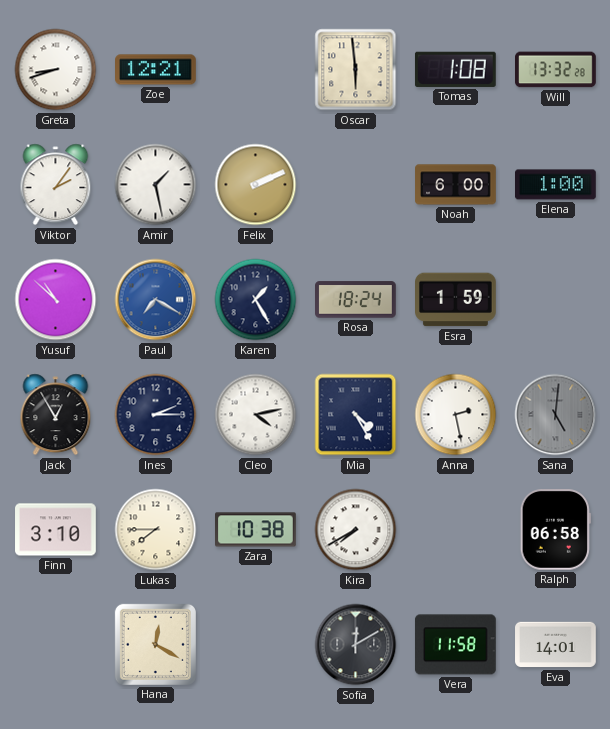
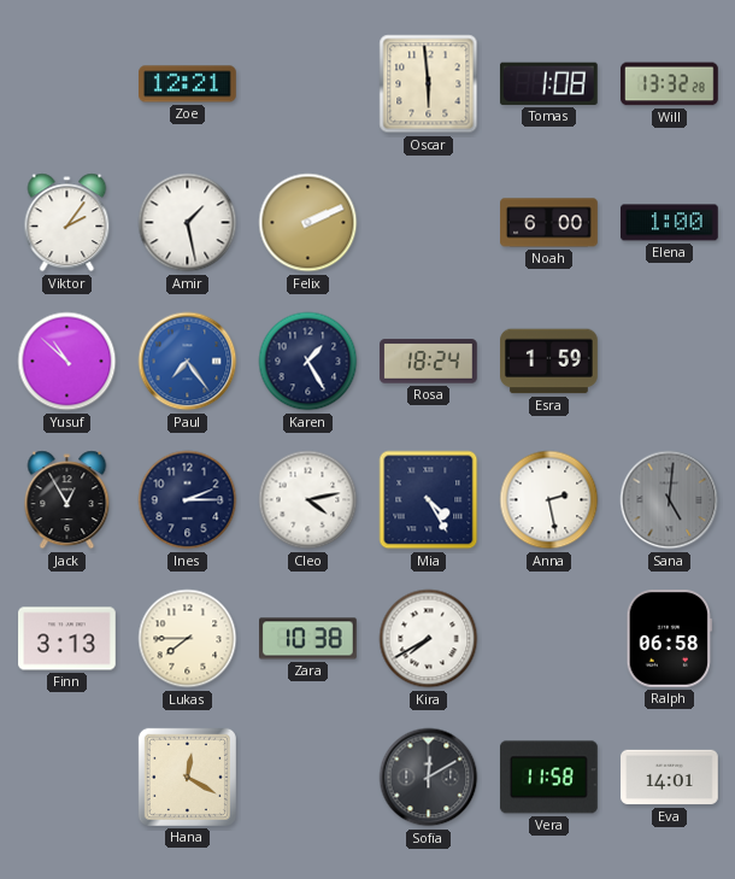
Greta: 8:42 -> none
Paul: 7:20 -> 7:24
Finn: 3:10 -> 3:13
